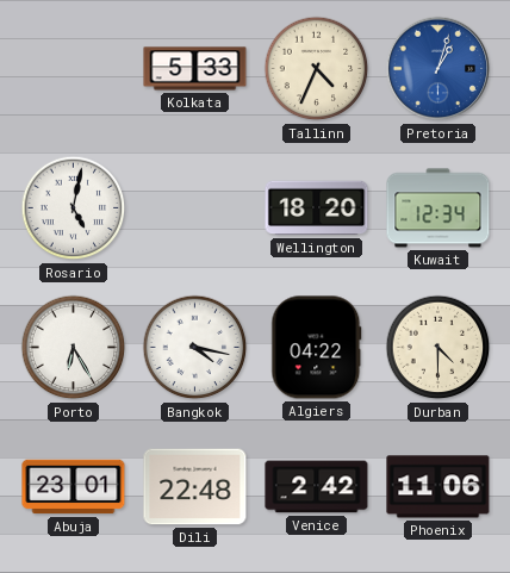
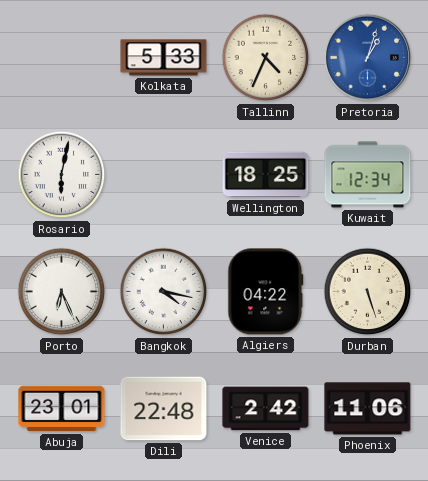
Rosario: 5:02 -> 6:02
Wellington: 18:20 -> 18:25
Porto: 6:25 -> 6:26
Durban: 4:30 -> 5:27
